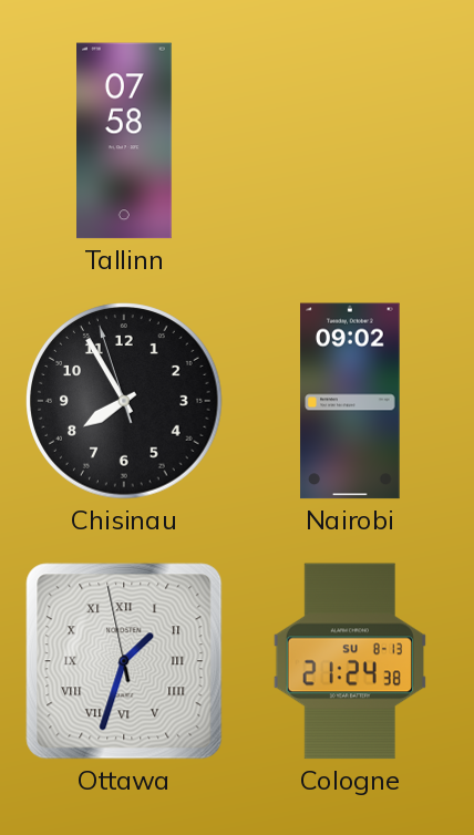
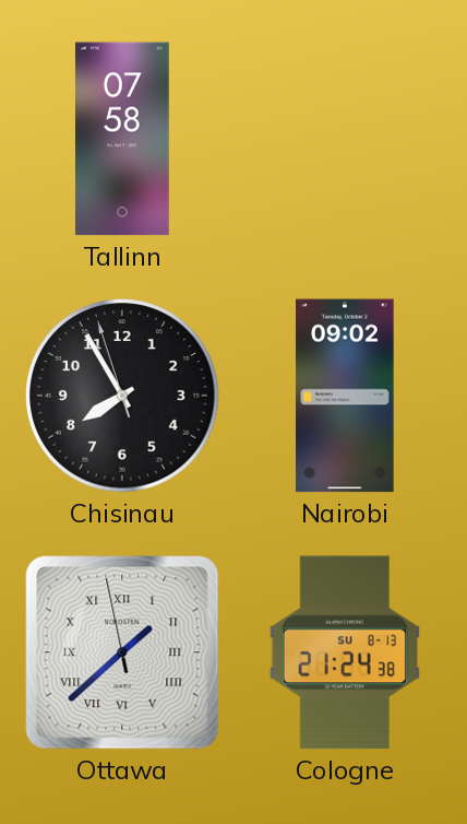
Ottawa: 1:32 -> 1:37
